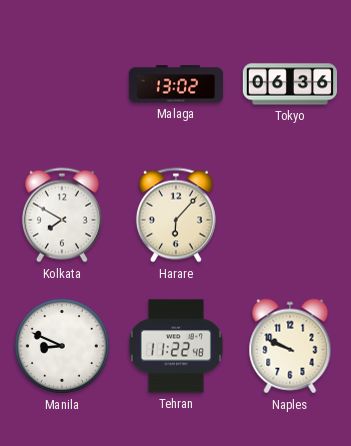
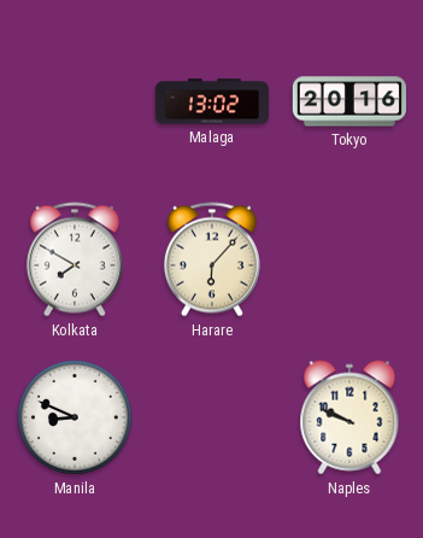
Tokyo: 06:36 -> 20:16
Tehran: 11:22 -> none
